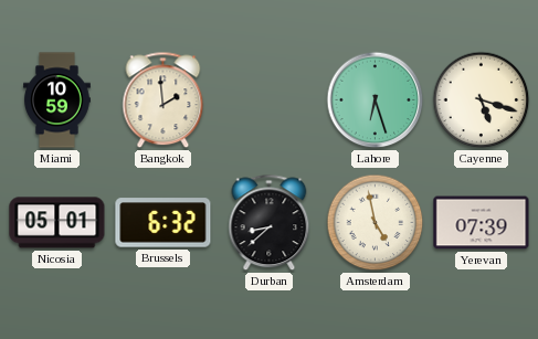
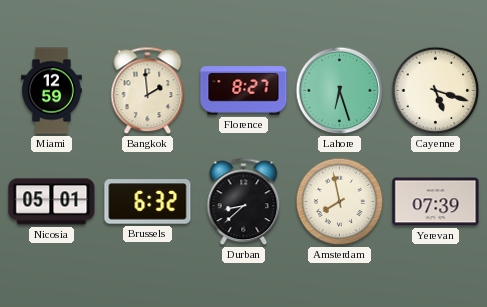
Miami: 10:59 -> 12:59
Florence: none -> 8:27
Amsterdam: 4:58 -> 7:58
